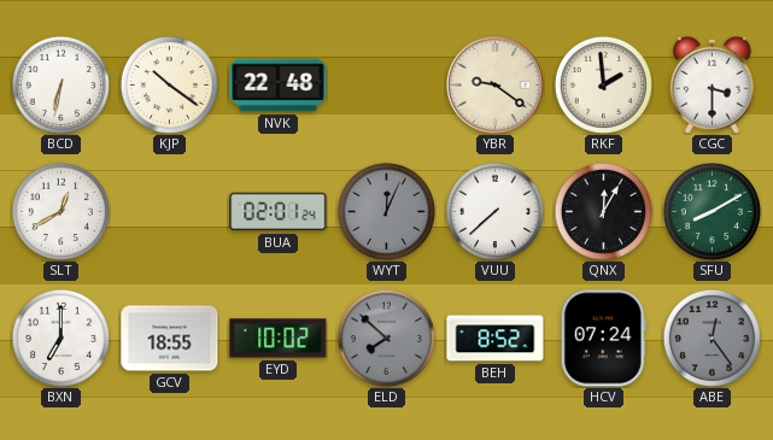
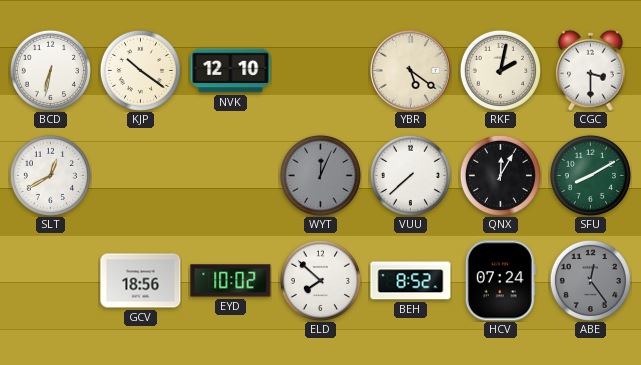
NVK: 22:48 -> 12:10
YBR: 9:21 -> 5:21
RKF: 1:59 -> 2:02
BUA: 02:01 -> none
BXN: 7:00 -> none
GCV: 18:55 -> 18:56
ELD dial: grey -> white
